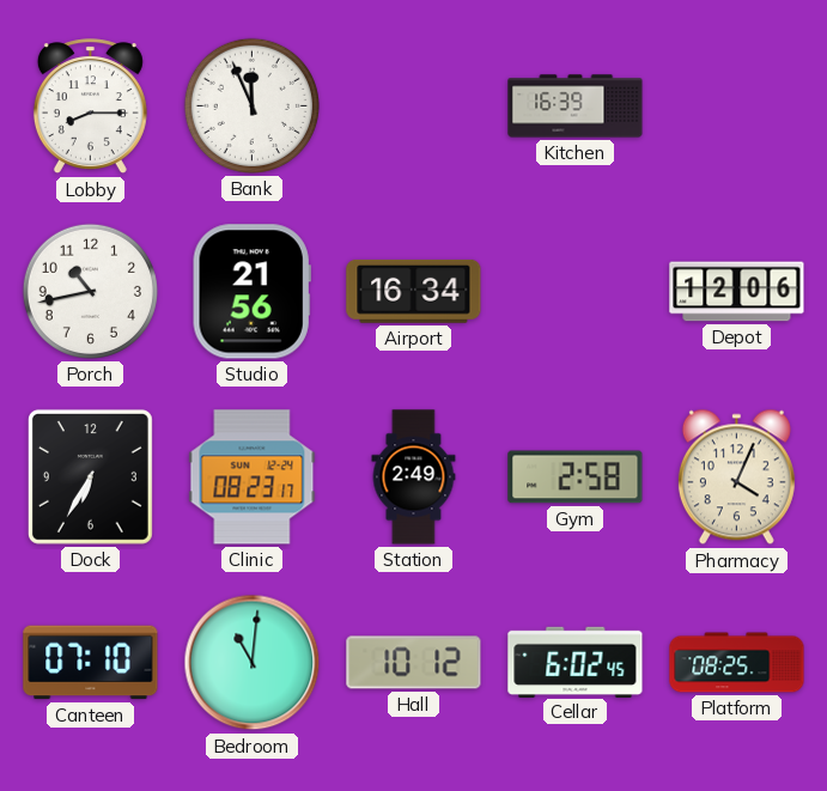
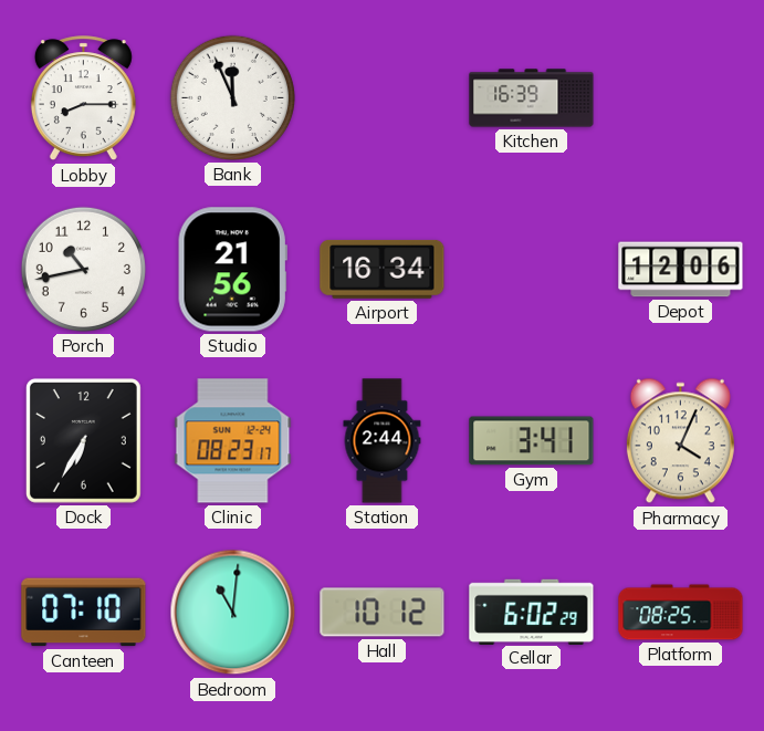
Station: 2:49 -> 2:44
Gym: 2:58 -> 3:41
Cellar: 6:02:45 -> 6:02:29
